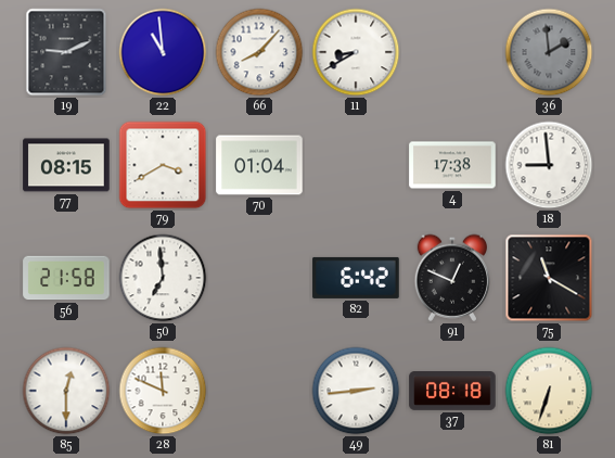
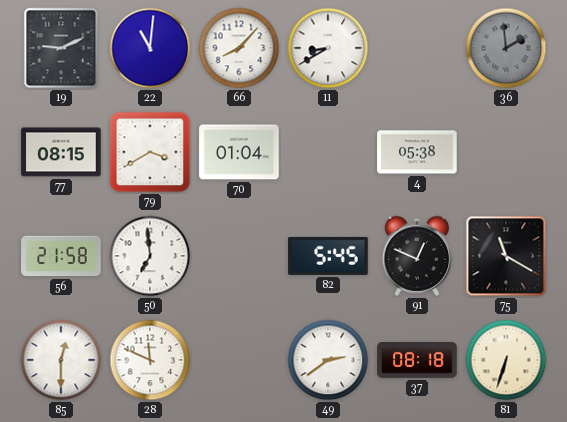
22: 10:59 -> 11:01
4: 17:38 -> 05:38
18: 8:59 -> none
82: 6:42 -> 5:45
49: 2:44 -> 2:39
